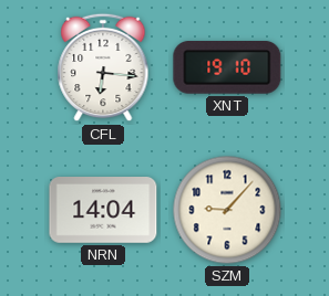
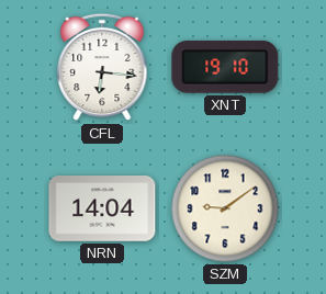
SZM: 9:07 -> 9:09
